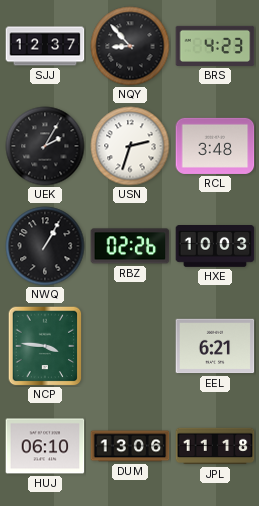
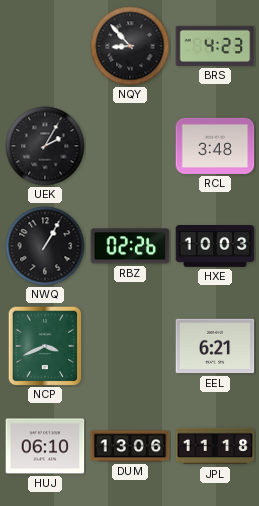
SJJ: 12:37 -> none
USN: 2:33 -> none
NCP: 3:46 -> 3:41
